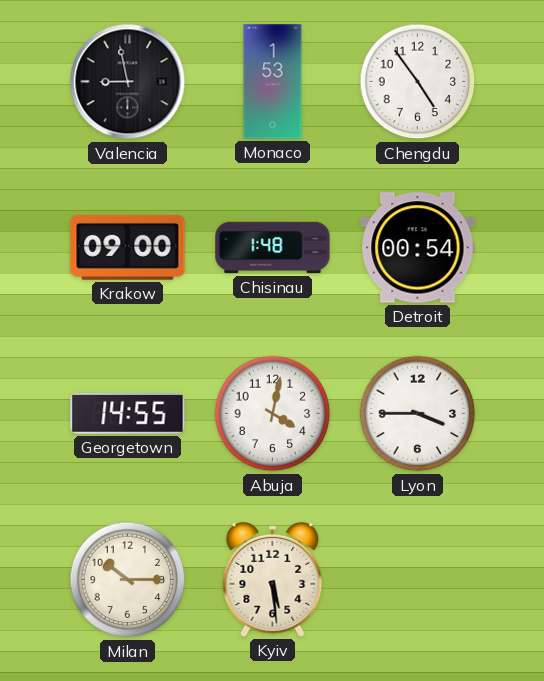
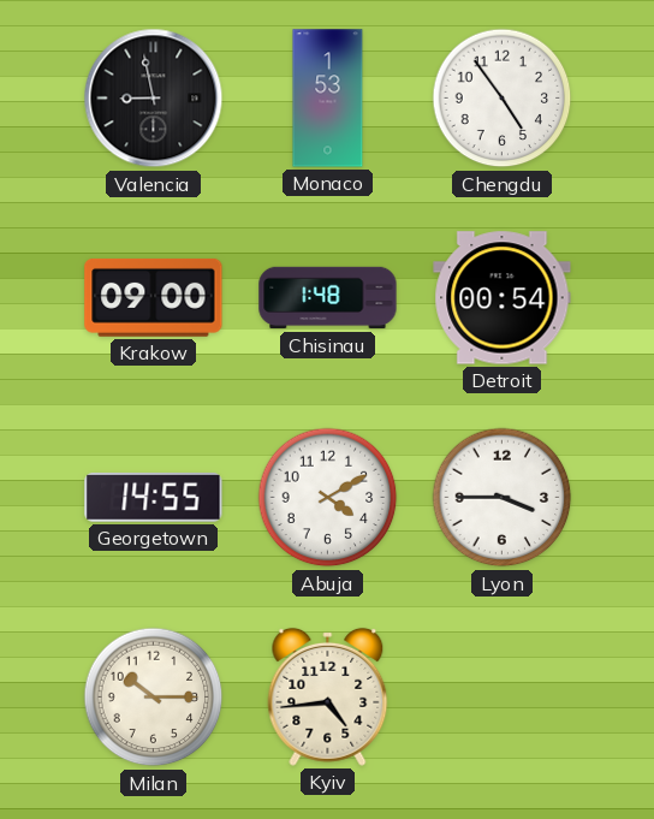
Abuja: 4:02 -> 4:10
Kyiv: 5:29 -> 4:44
